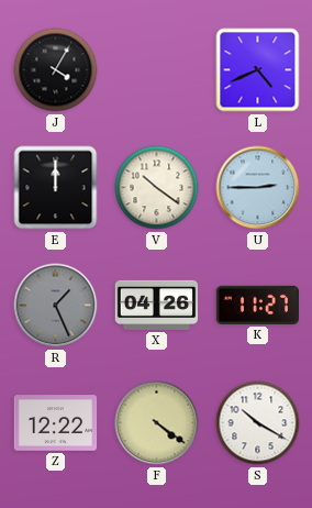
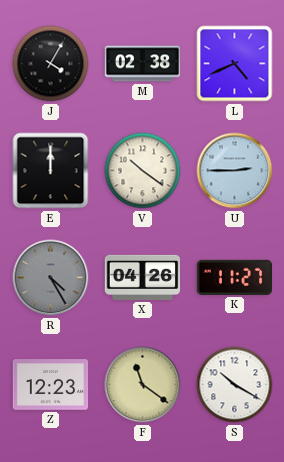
M: none -> 02:38
R: 1:26 -> 4:25
Z: 12:22 -> 12:23
F: 4:21 -> 11:21
